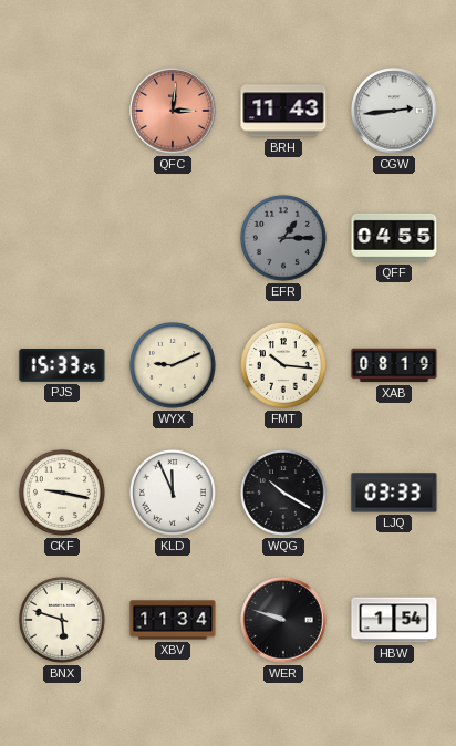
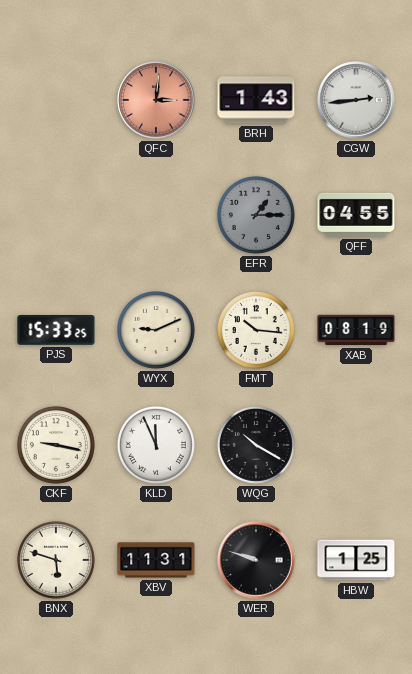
BRH: 11:43 -> 1:43
LJQ: 03:33 -> none
XBV: 11:34 -> 11:31
HBW: 1:54 -> 1:25
